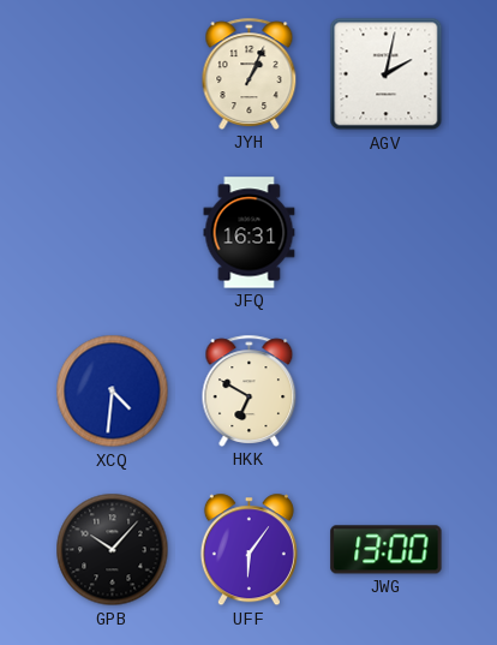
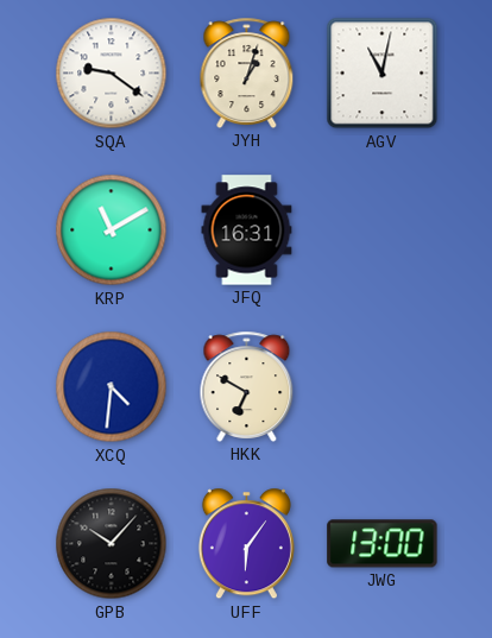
SQA: none -> 9:21
JYH: 1:04 -> 1:03
AGV: 2:02 -> 11:02
KRP: none -> 11:10
